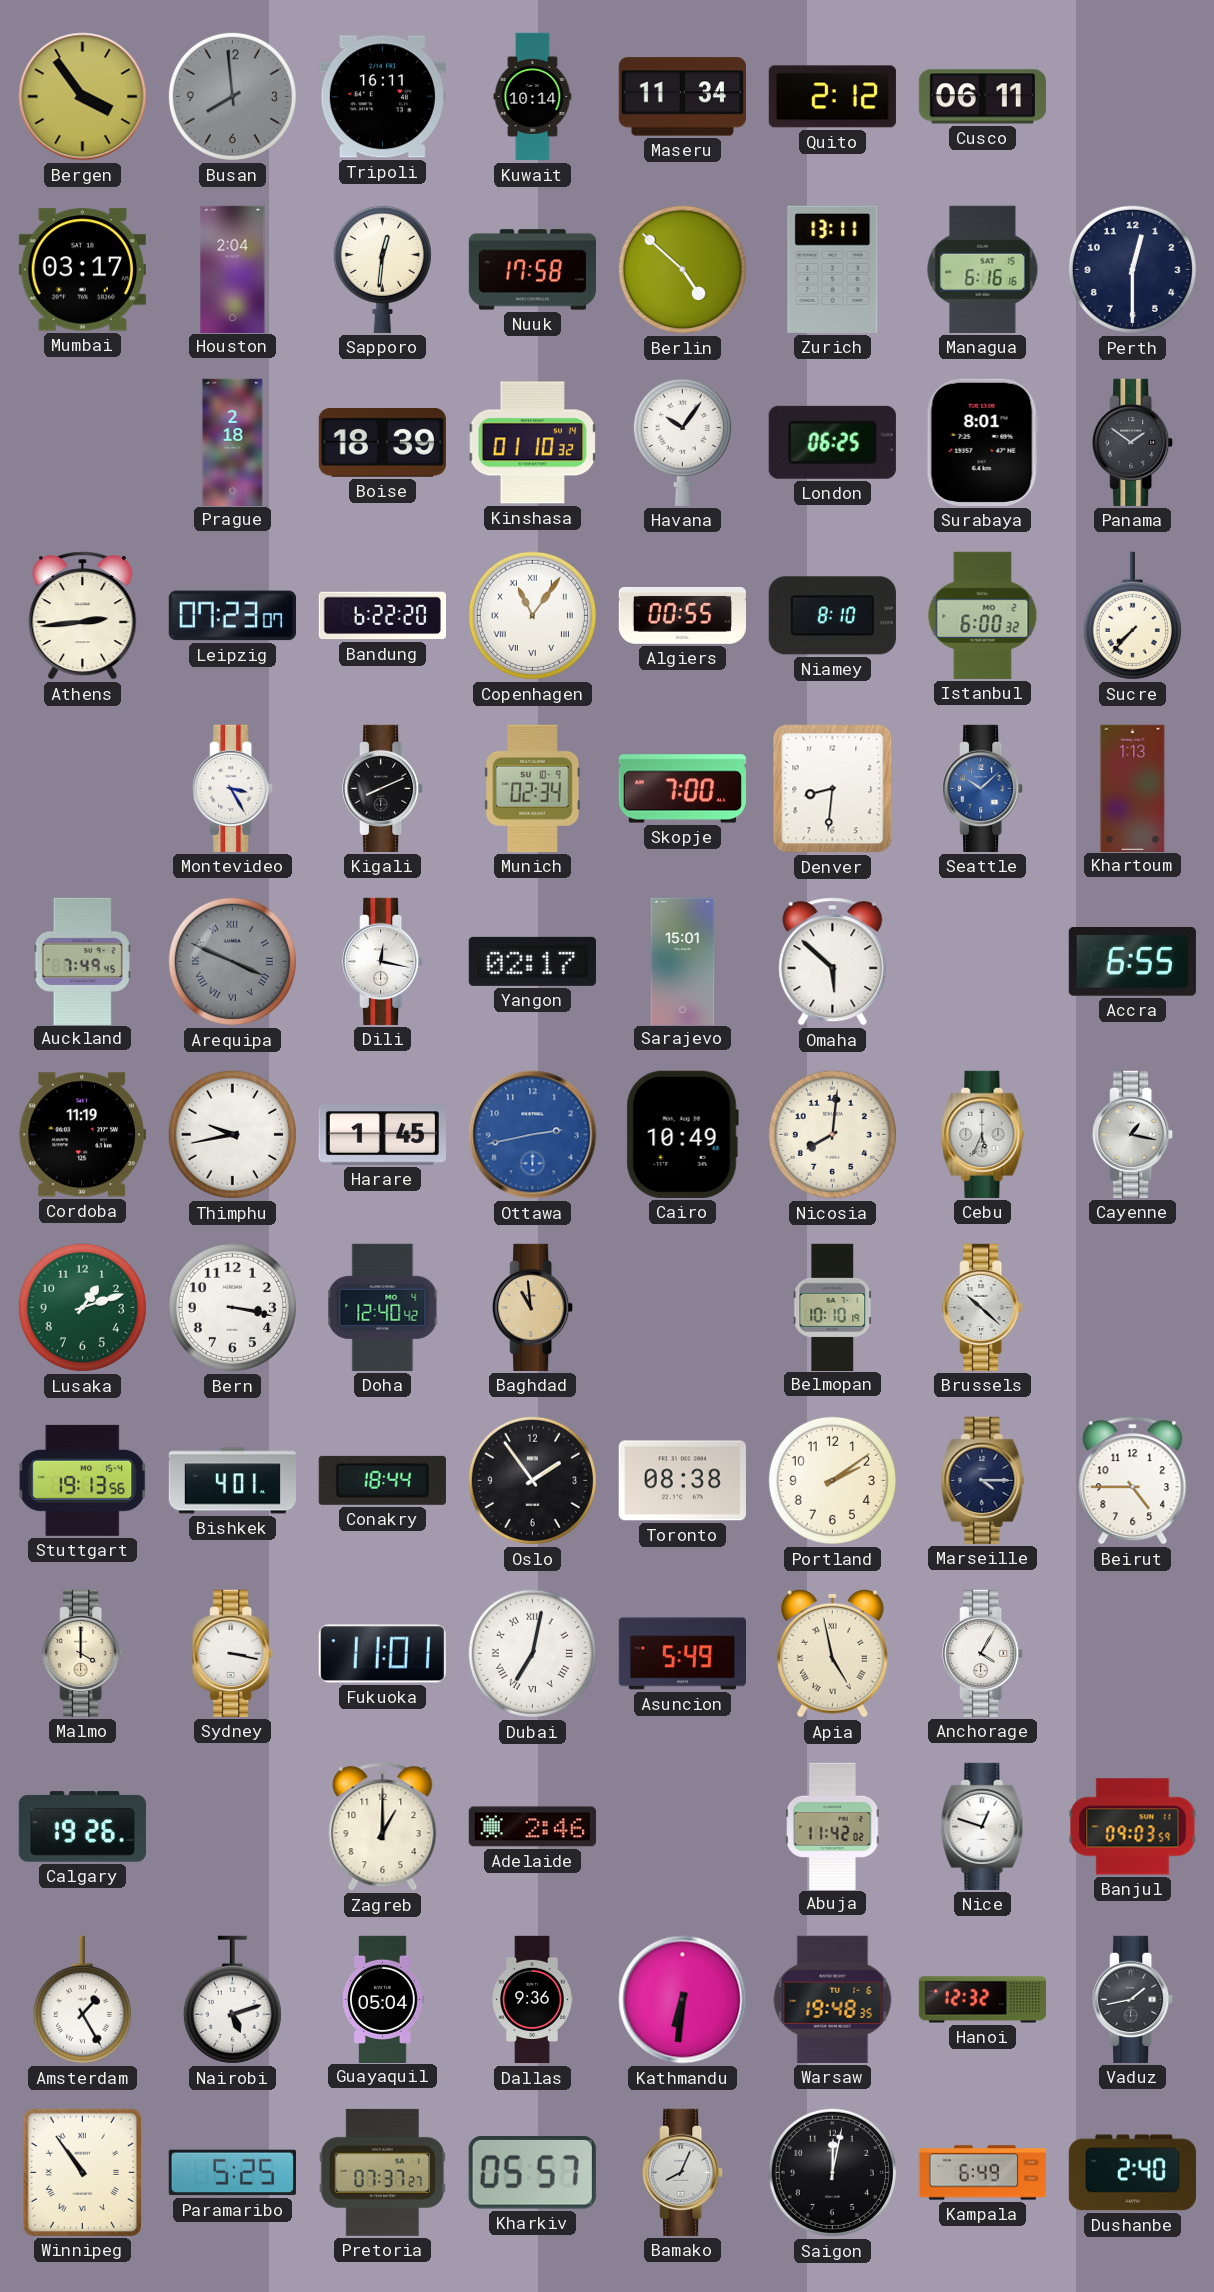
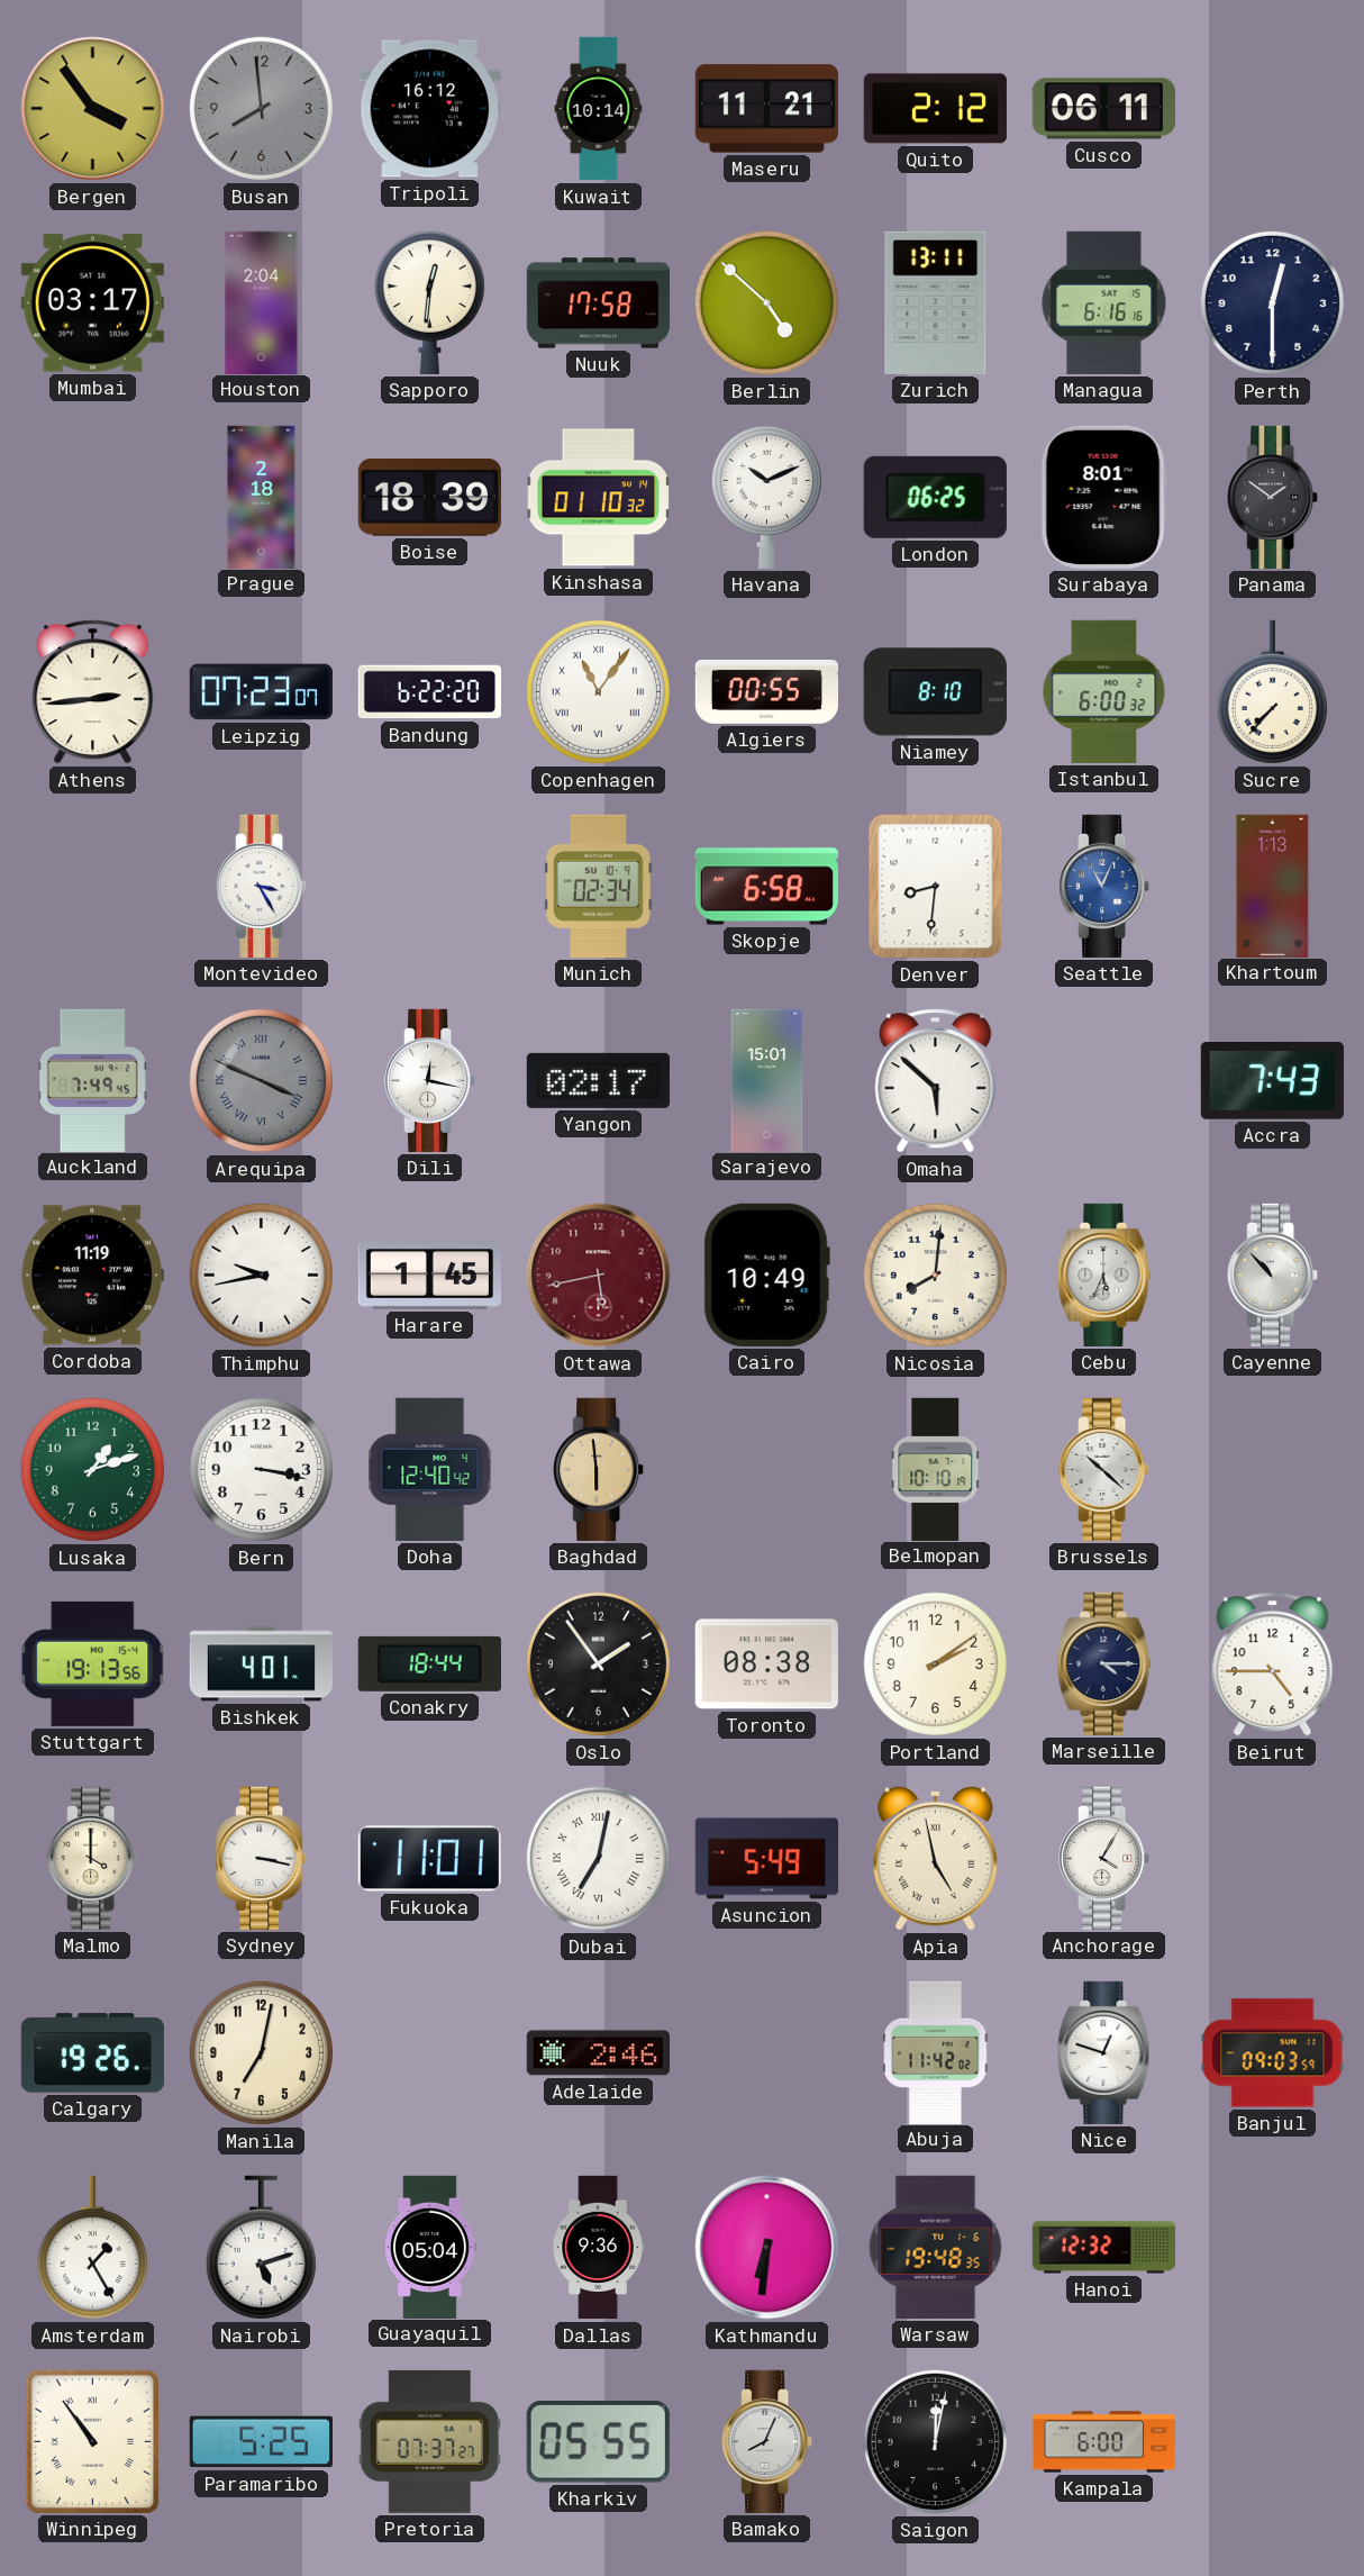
Tripoli: 16:11 -> 16:12
Maseru: 11:34 -> 11:21
Havana: 10:06 -> 10:11
Kigali: 8:11 -> none
Skopje: 7:00 -> 6:58
Seattle: 10:08 -> 11:04
Accra: 6:55 -> 7:43
Ottawa: 2:43 -> 5:43
Ottawa dial: blue -> burgundy
Cayenne: 1:17 -> 10:53
Baghdad: 10:59 -> 5:59
Manila: none -> 7:02
Zagreb: 1:00 -> none
Vaduz: 1:43 -> none
Kharkiv: 05:57 -> 05:55
Kampala: 6:49 -> 6:00
Dushanbe: 2:40 -> none
